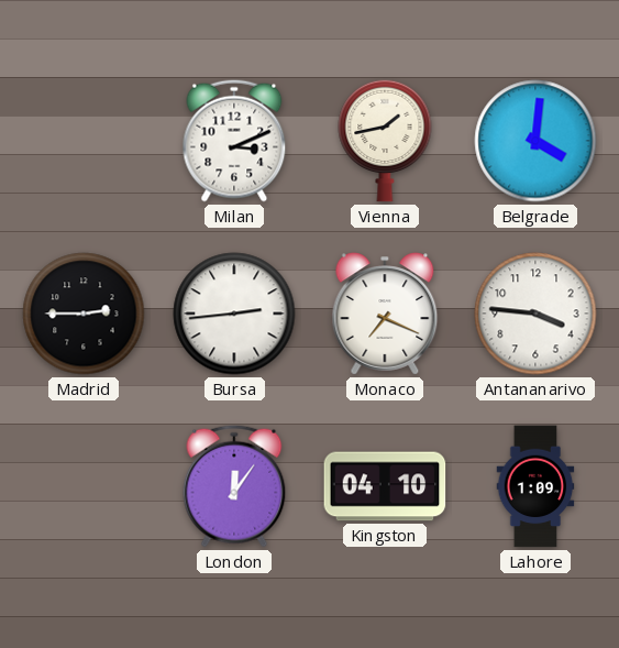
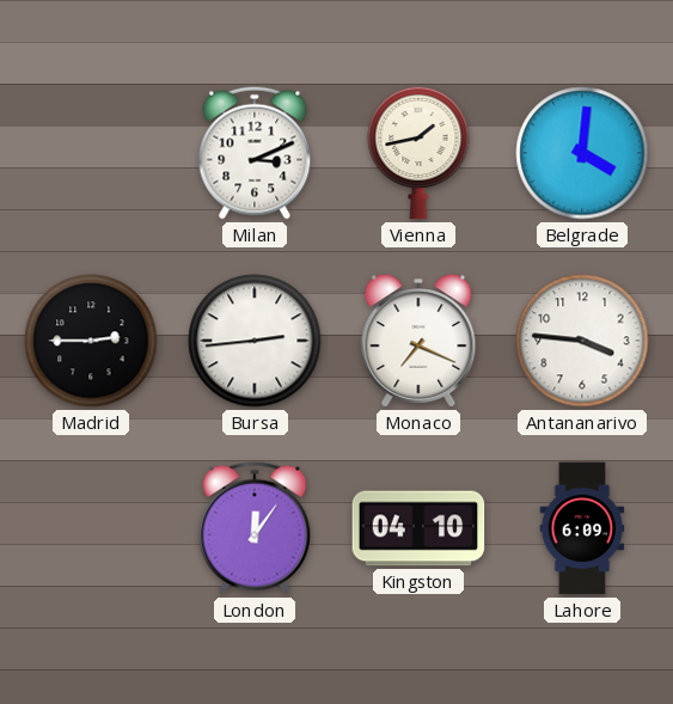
Lahore: 1:09 -> 6:09
